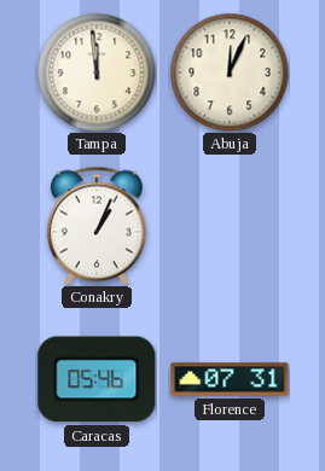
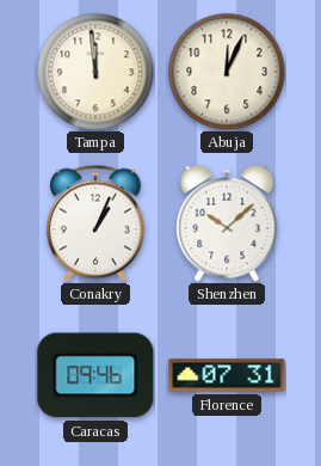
Shenzhen: none -> 10:08
Caracas: 05:46 -> 09:46
